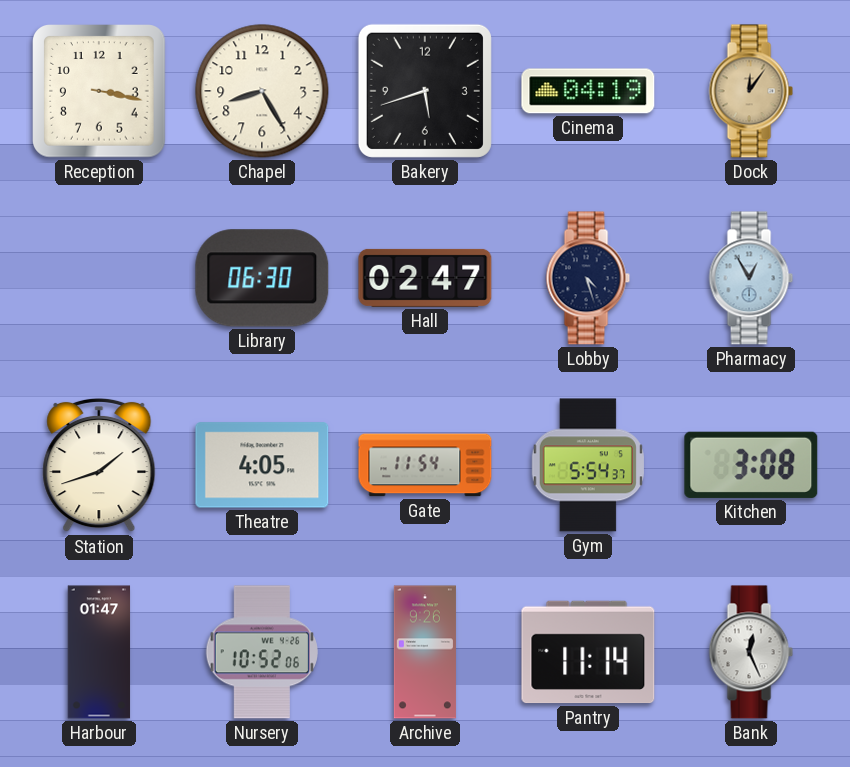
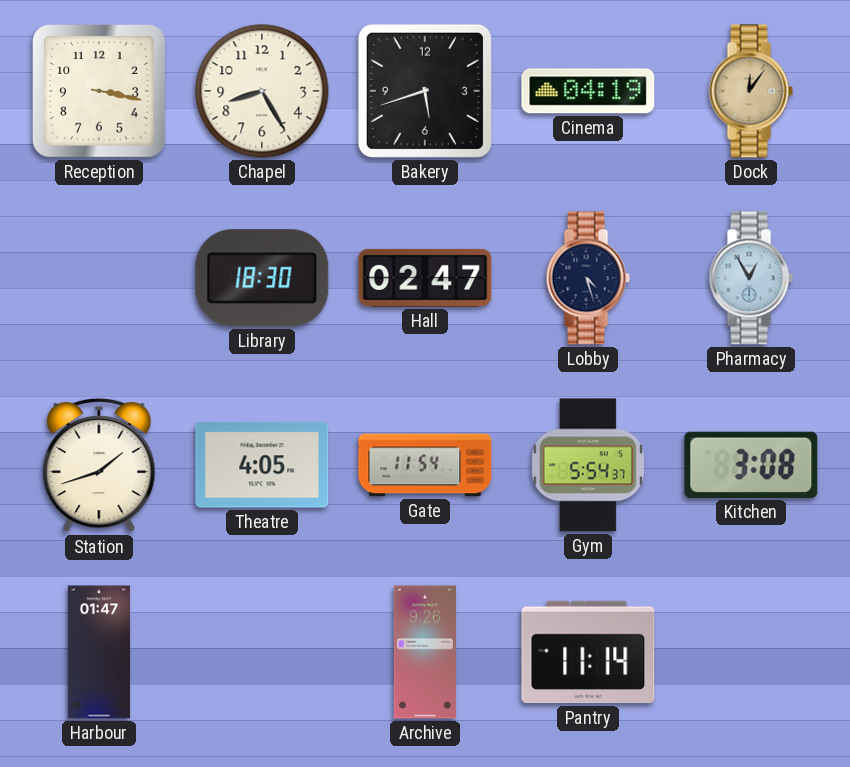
Library: 06:30 -> 18:30
Nursery: 10:52 -> none
Bank: 12:26 -> none
